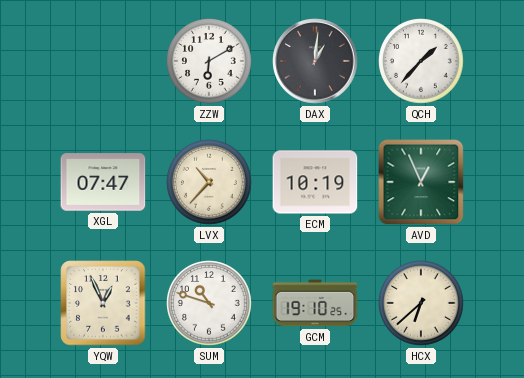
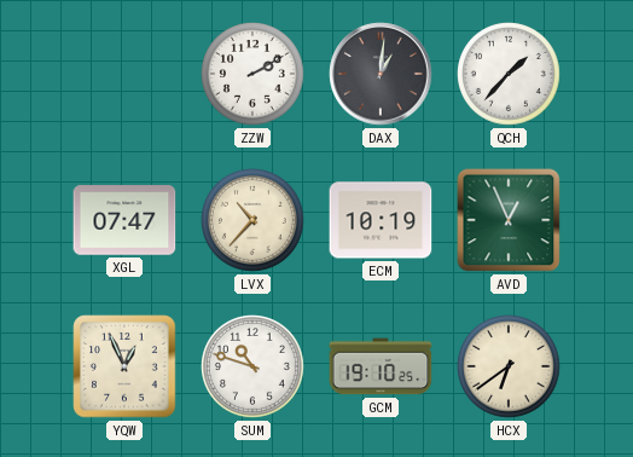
ZZW: 6:10 -> 2:10
HCX: 6:38 -> 6:39
